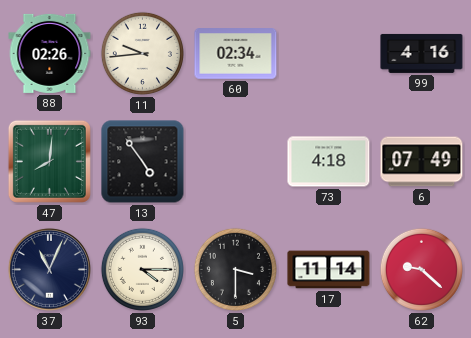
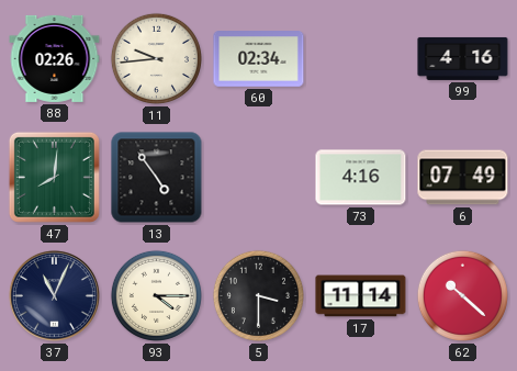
73: 4:18 -> 4:16
62: 9:22 -> 10:22
